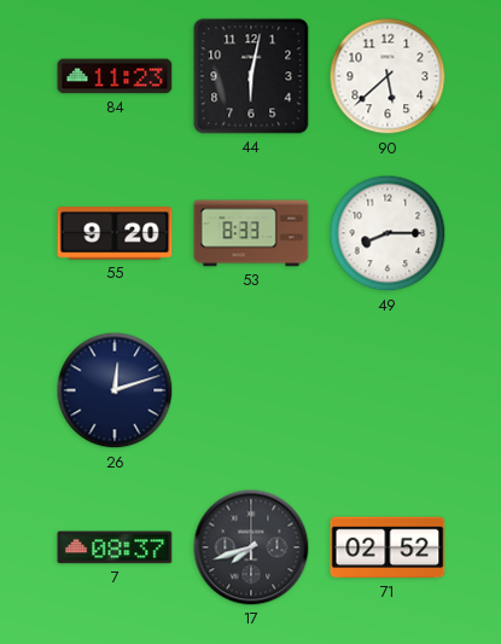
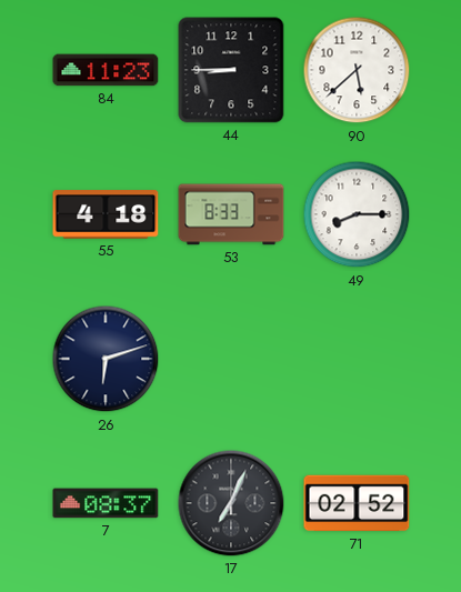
44: 6:02 -> 8:45
55: 9:20 -> 4:18
26: 12:12 -> 6:12
17: 7:42 -> 7:04
